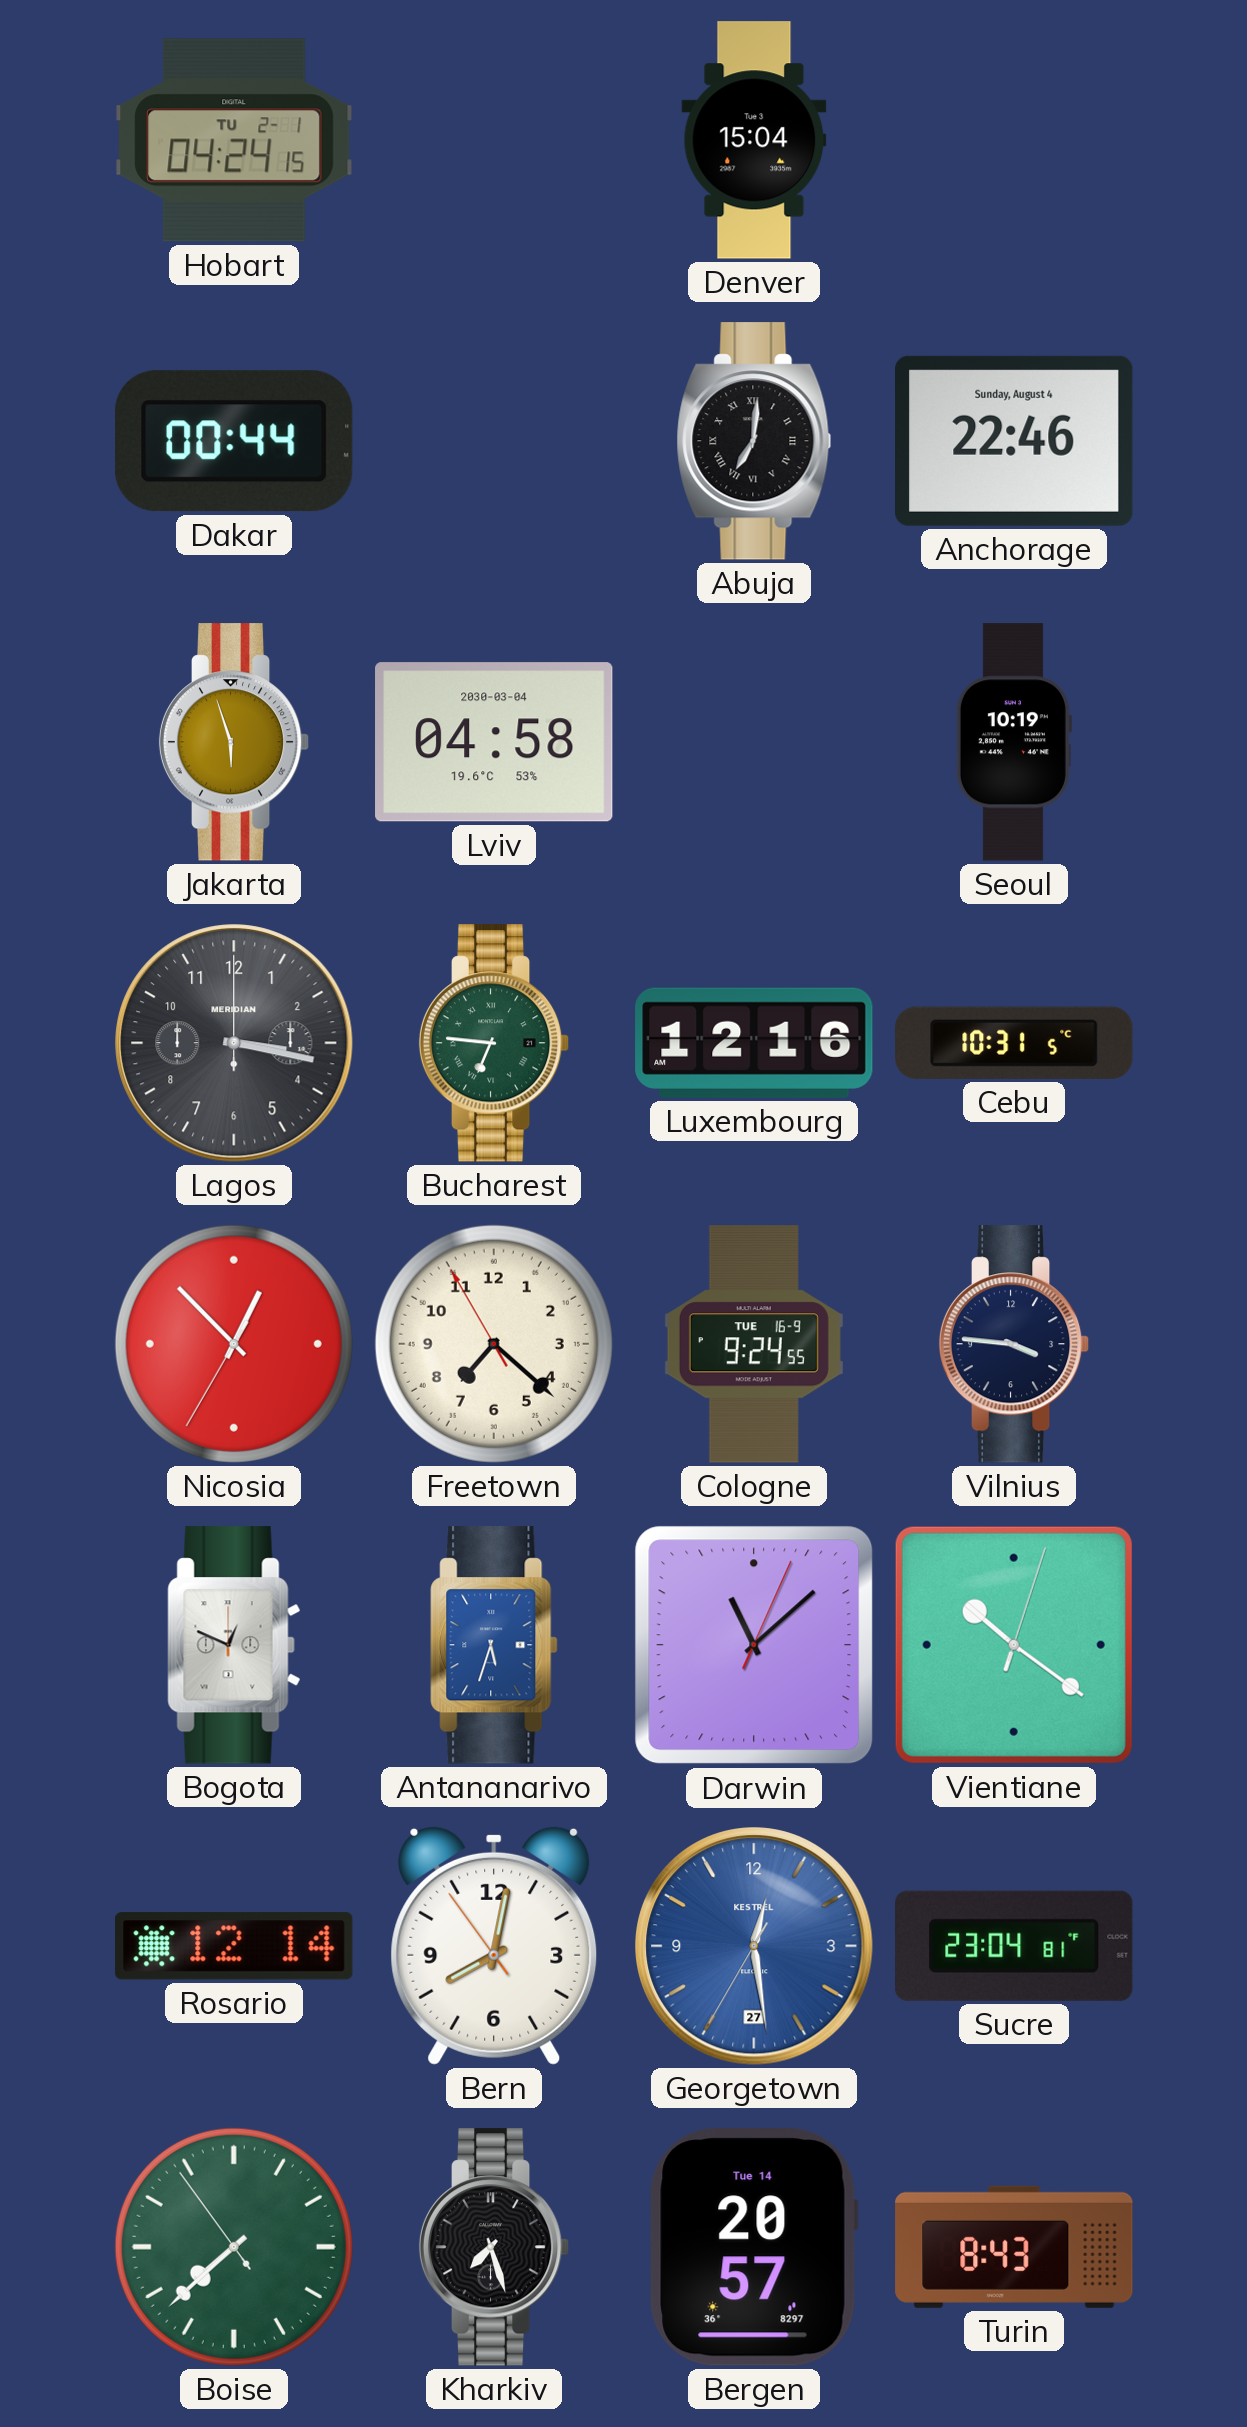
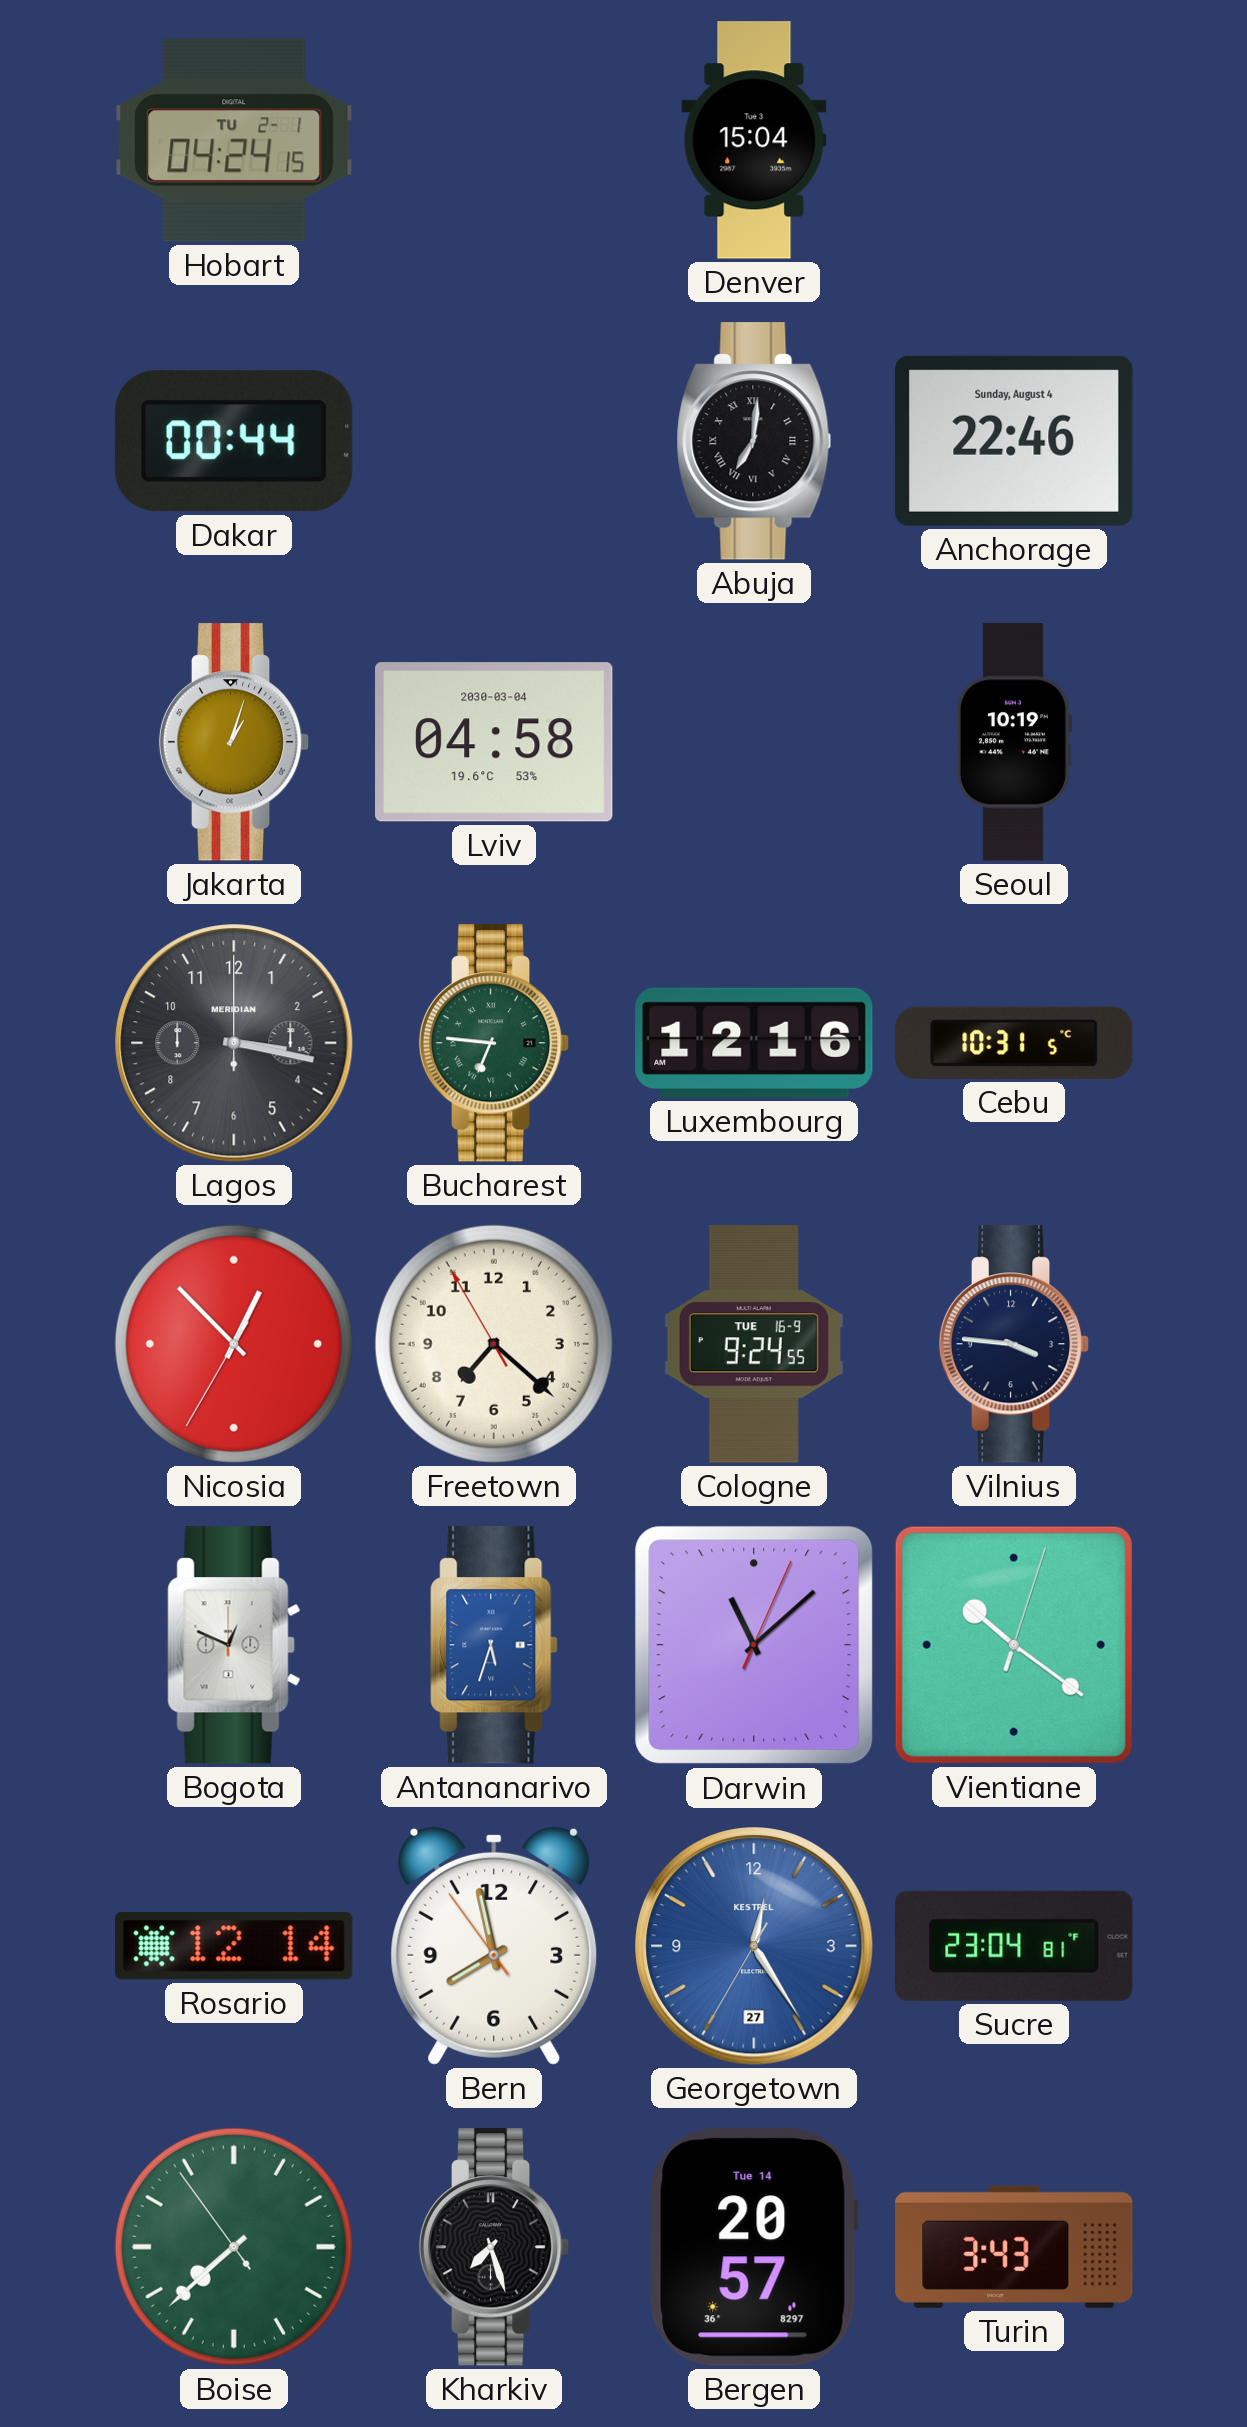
Jakarta: 5:57 -> 1:03
Bern: 8:01 -> 7:57
Georgetown: 12:28 -> 12:24
Turin: 8:43 -> 3:43
